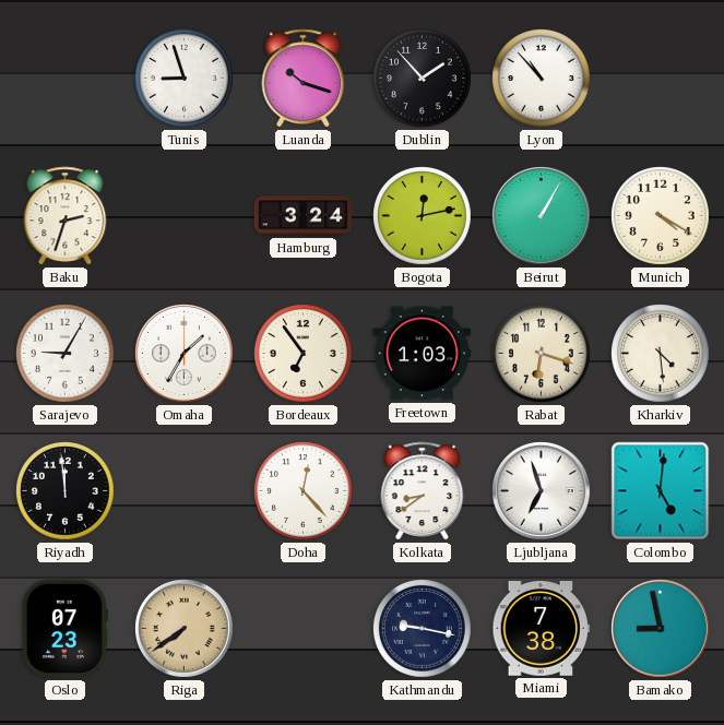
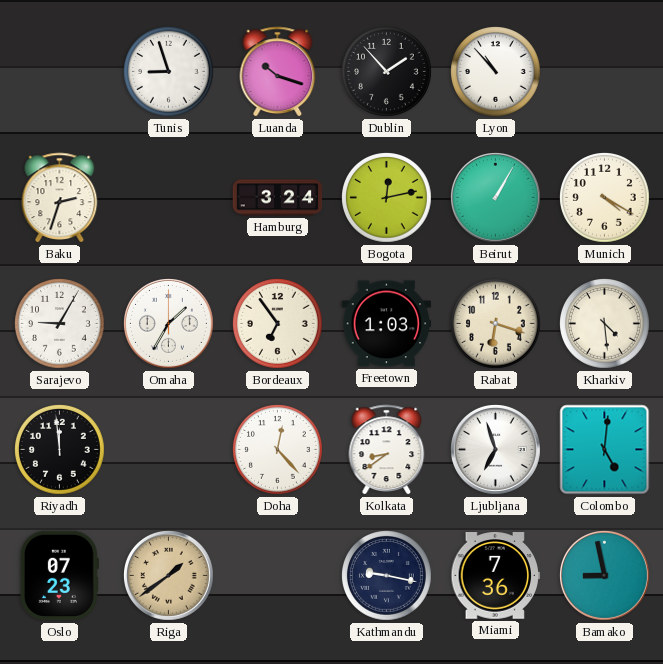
Riga: 7:39 -> 1:39
Miami: 7:38 -> 7:36
